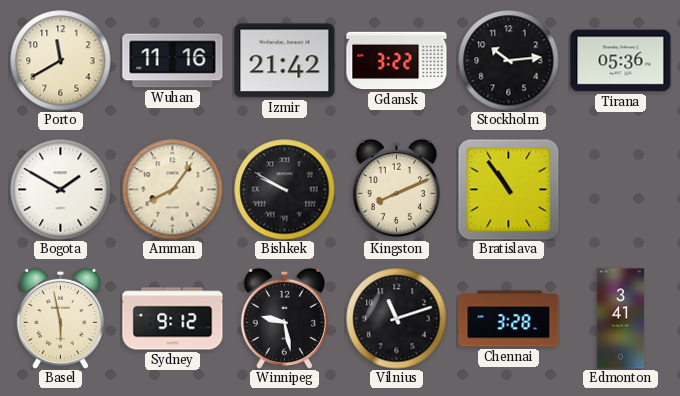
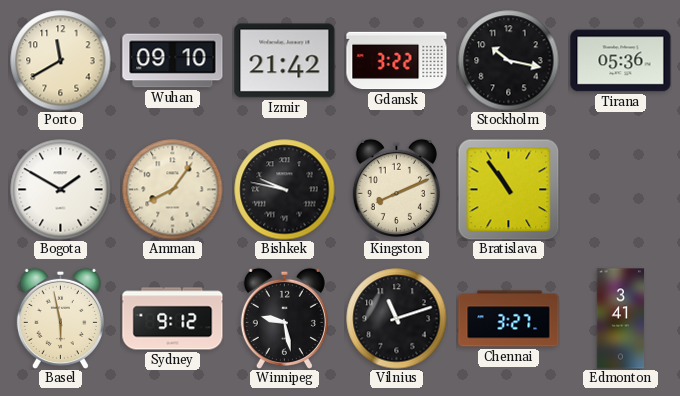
Wuhan: 11:16 -> 09:10
Stockholm: 10:14 -> 10:17
Bishkek: 9:50 -> 9:47
Chennai: 3:28 -> 3:27
